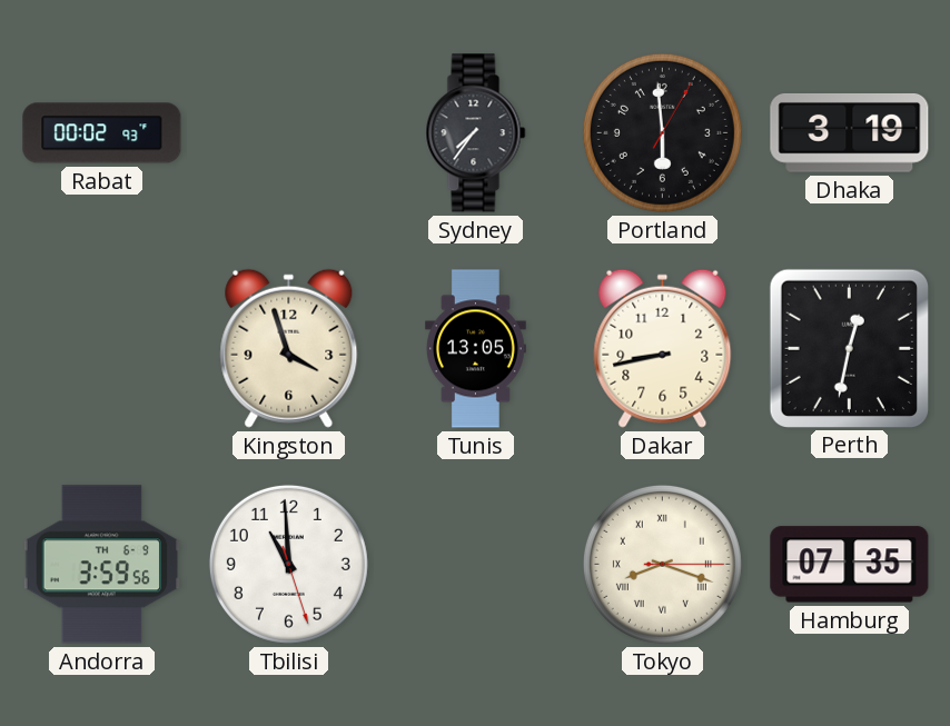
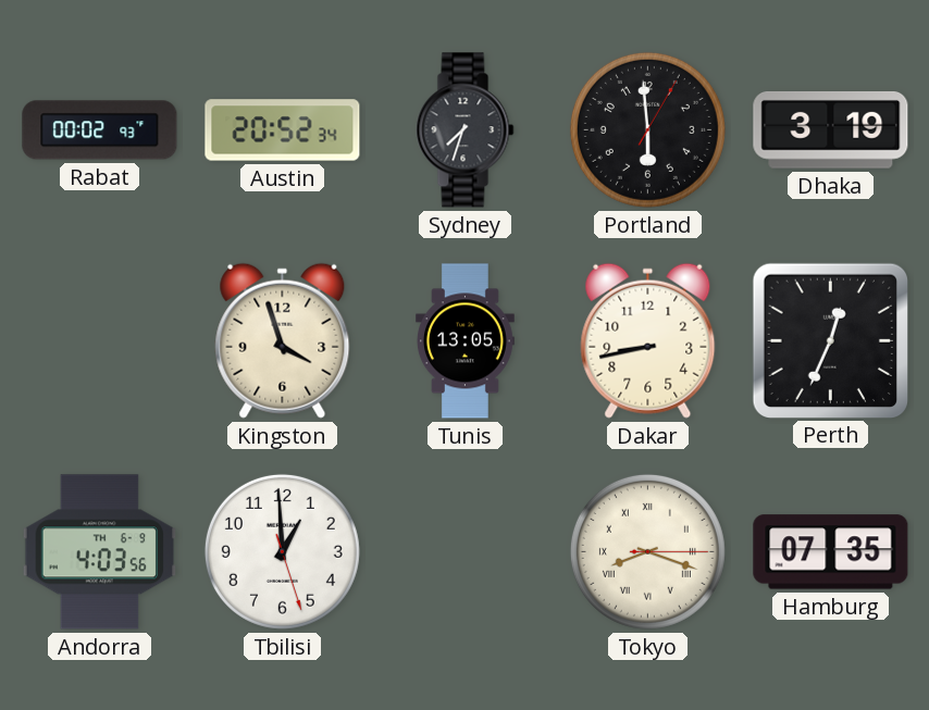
Austin: none -> 20:52
Sydney: 7:36 -> 7:33
Perth: 12:32 -> 12:34
Andorra: 3:59 -> 4:03
Tbilisi: 10:59 -> 12:59
